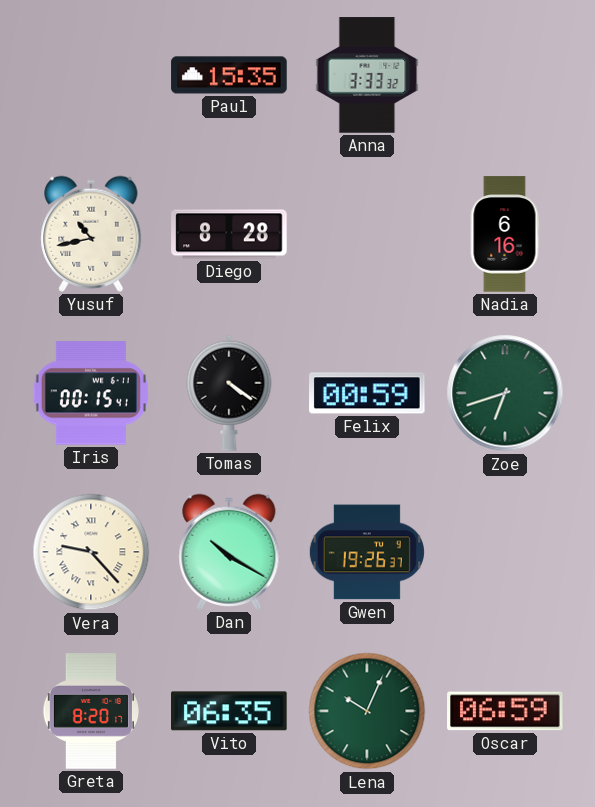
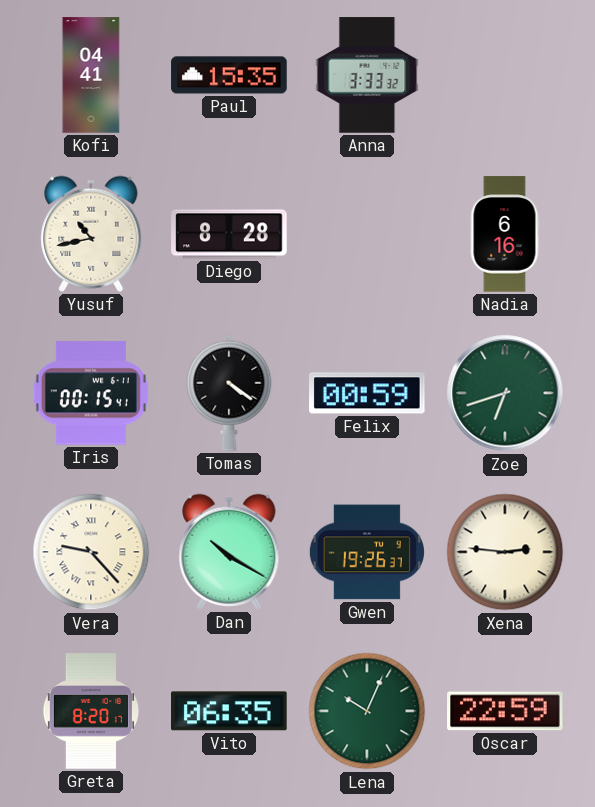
Kofi: none -> 04:41
Xena: none -> 2:46
Oscar: 06:59 -> 22:59
